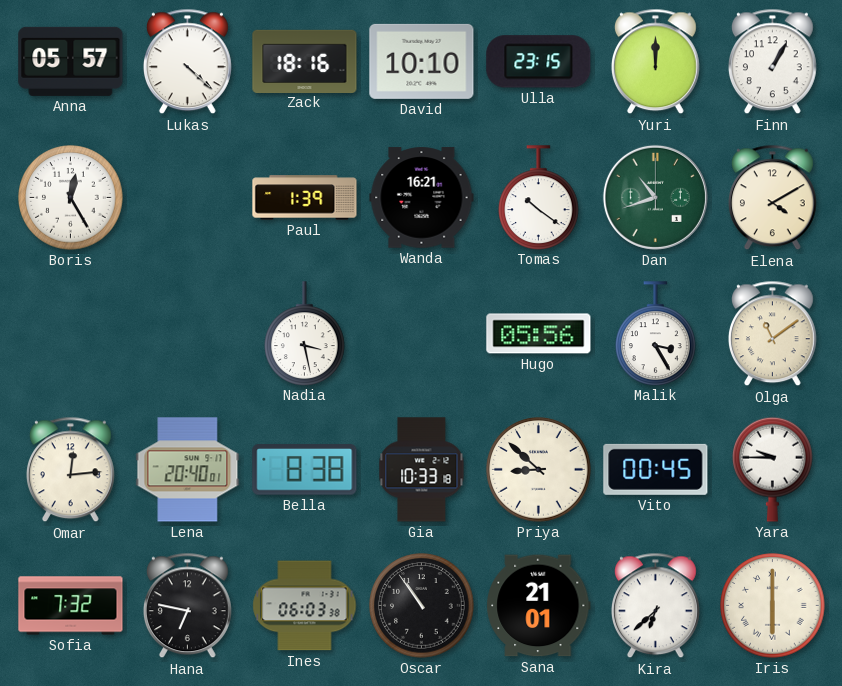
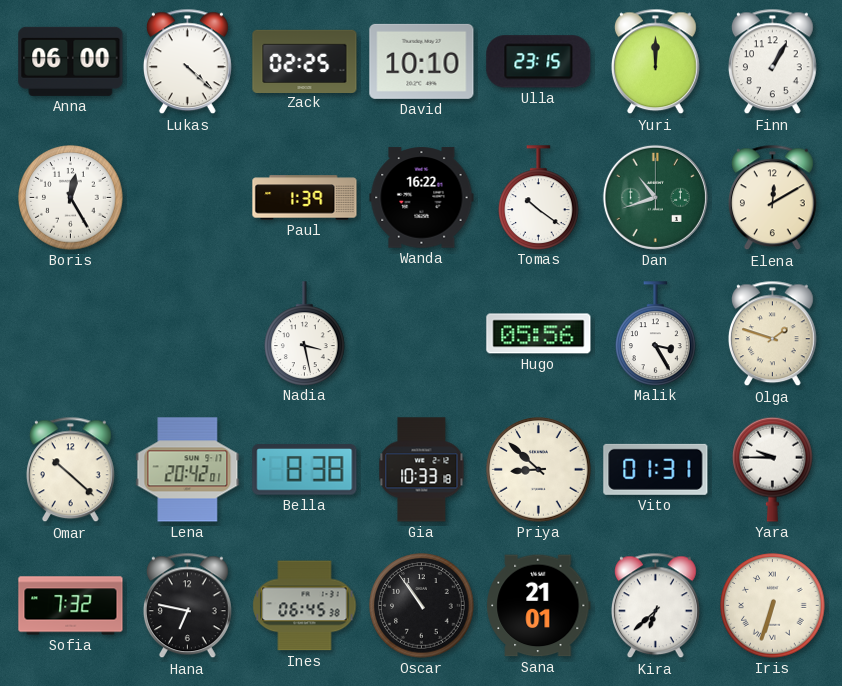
Anna: 05:57 -> 06:00
Zack: 18:16 -> 02:25
Wanda: 16:21 -> 16:22
Elena: 4:10 -> 12:10
Olga: 11:09 -> 1:48
Omar: 12:14 -> 10:22
Lena: 20:40 -> 20:42
Vito: 00:45 -> 01:31
Ines: 06:03 -> 06:45
Iris: 6:00 -> 6:33
